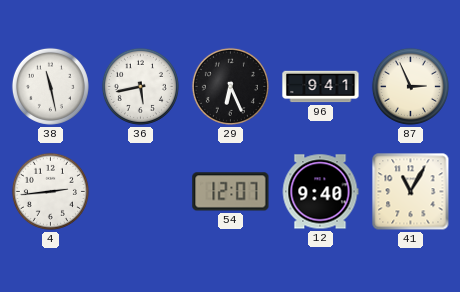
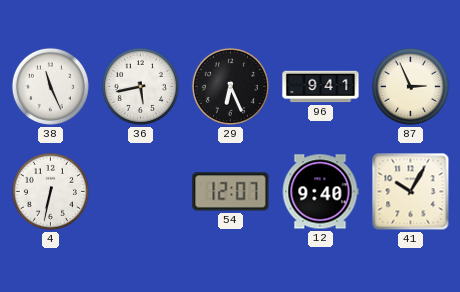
38: 11:28 -> 11:26
4: 2:44 -> 6:32
41: 11:05 -> 10:05
